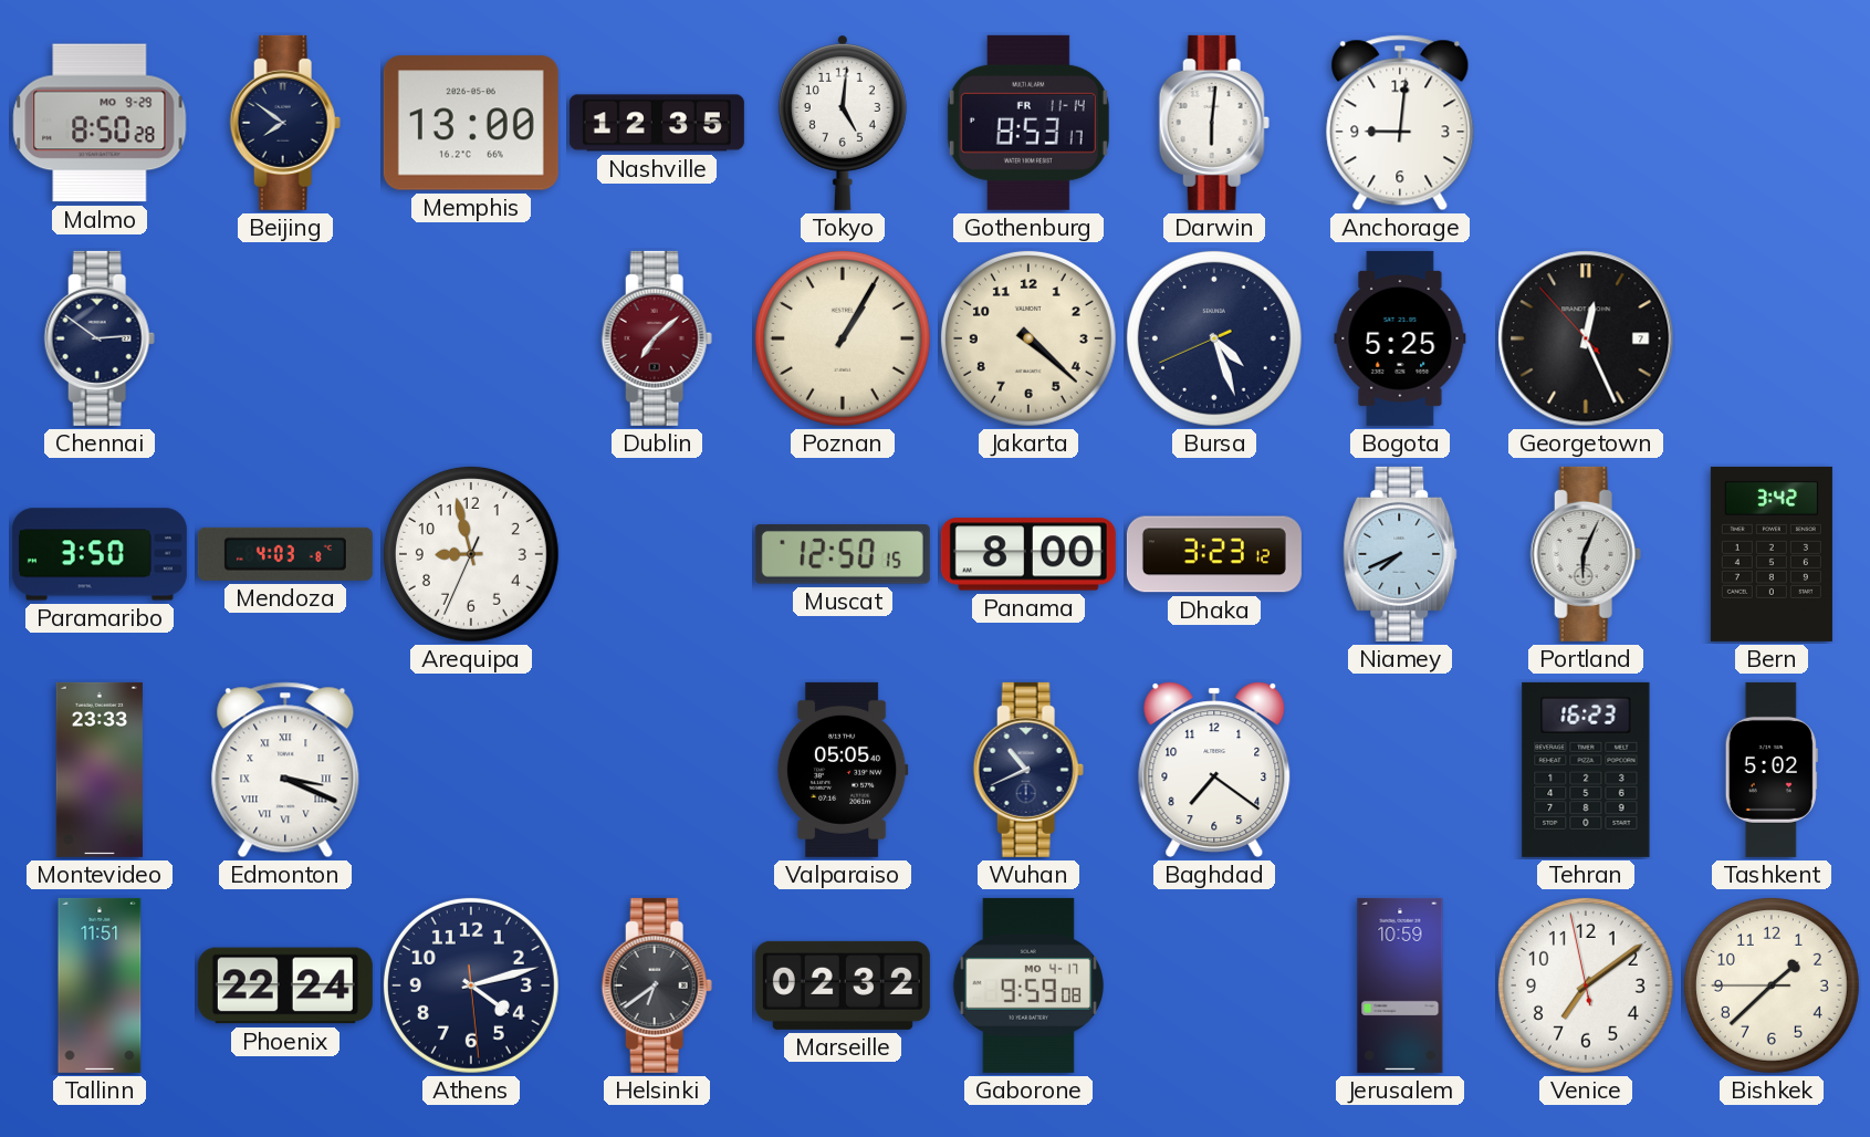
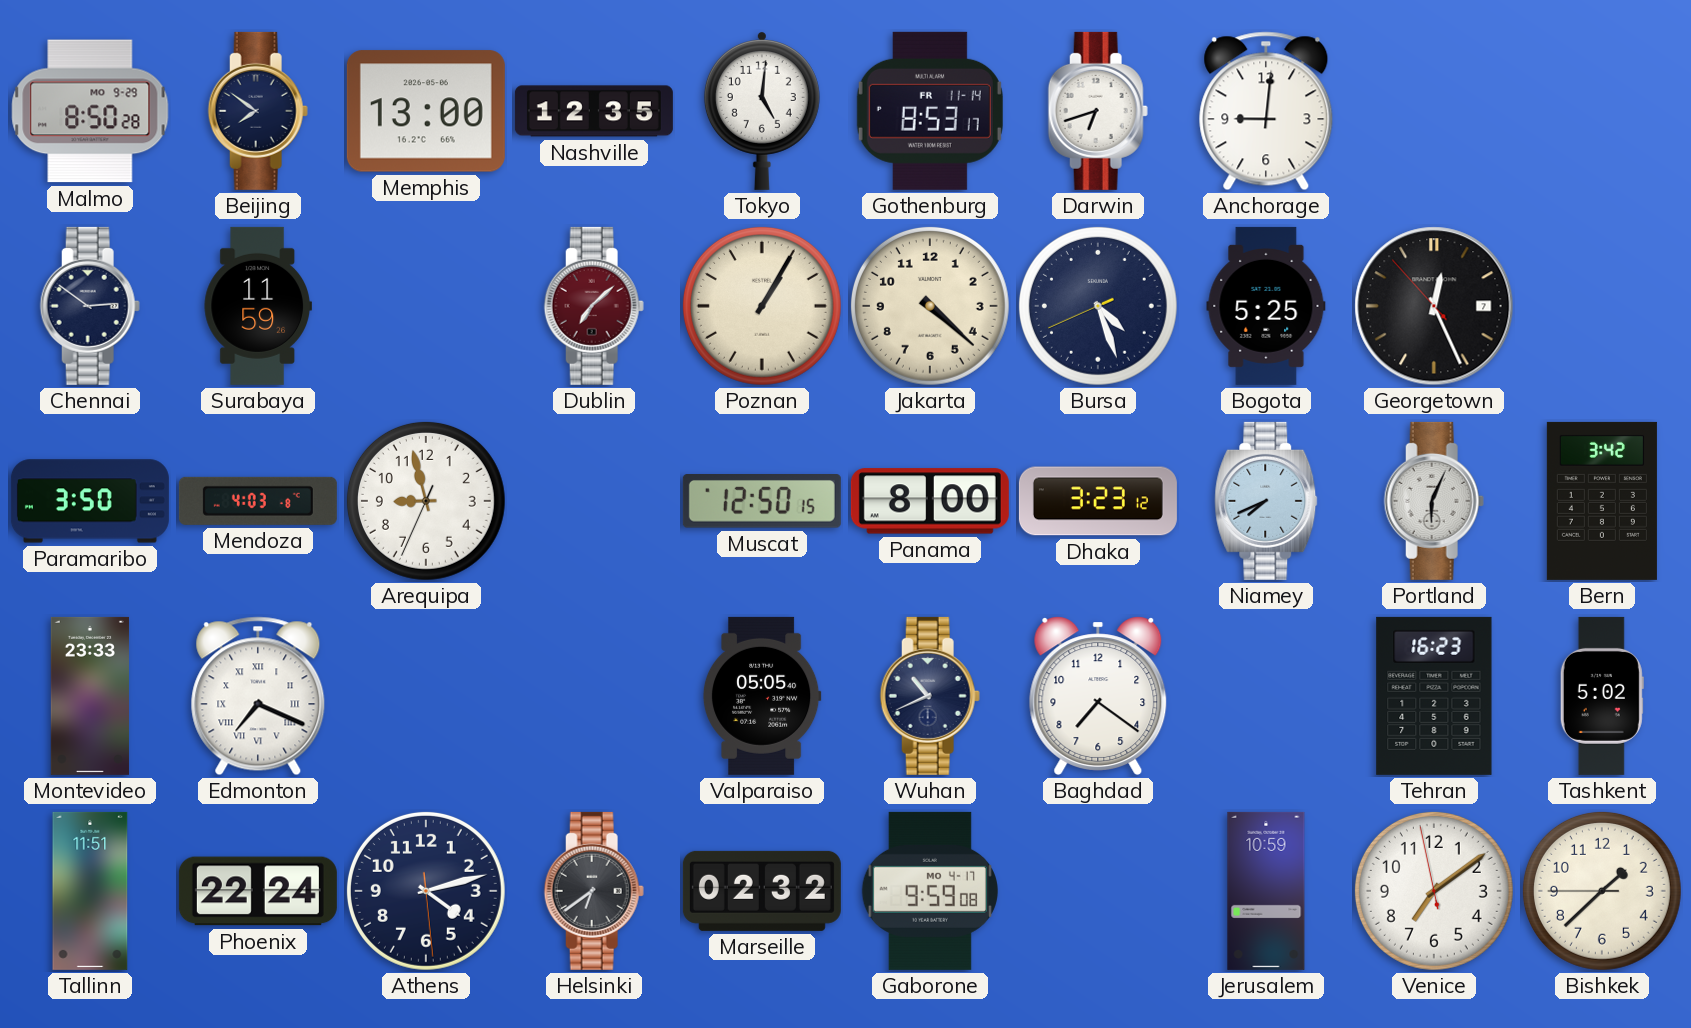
Darwin: 6:01 -> 6:42
Surabaya: none -> 11:59
Edmonton: 3:19 -> 7:19
